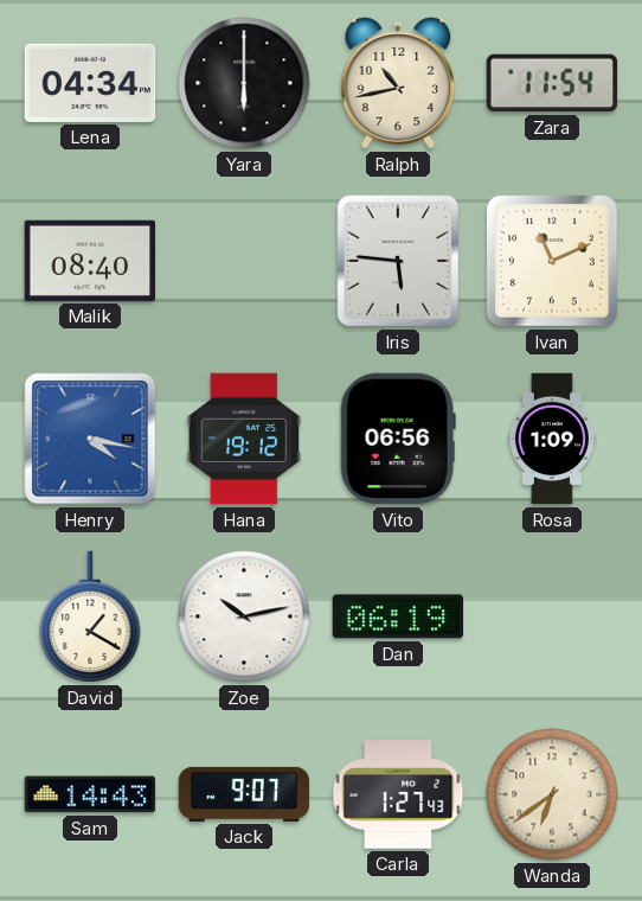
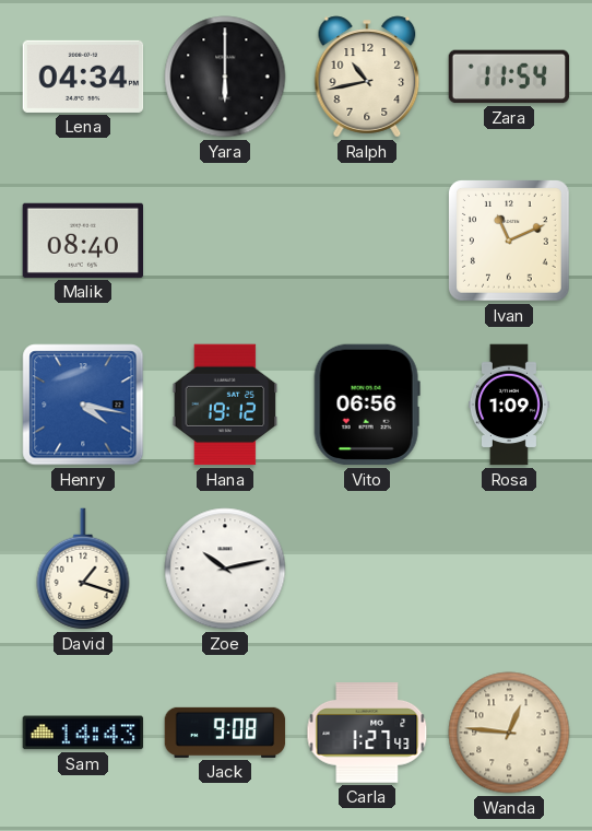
Iris: 5:46 -> none
David: 1:20 -> 1:18
Dan: 06:19 -> none
Jack: 9:07 -> 9:08
Wanda: 6:39 -> 12:46
